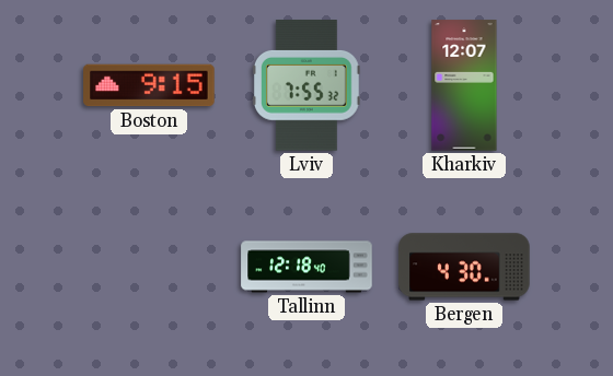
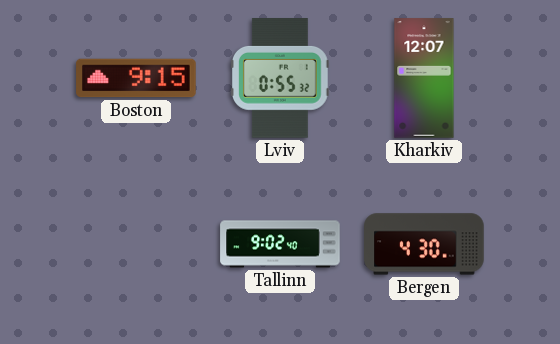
Lviv: 7:55 -> 0:55
Tallinn: 12:18 -> 9:02
